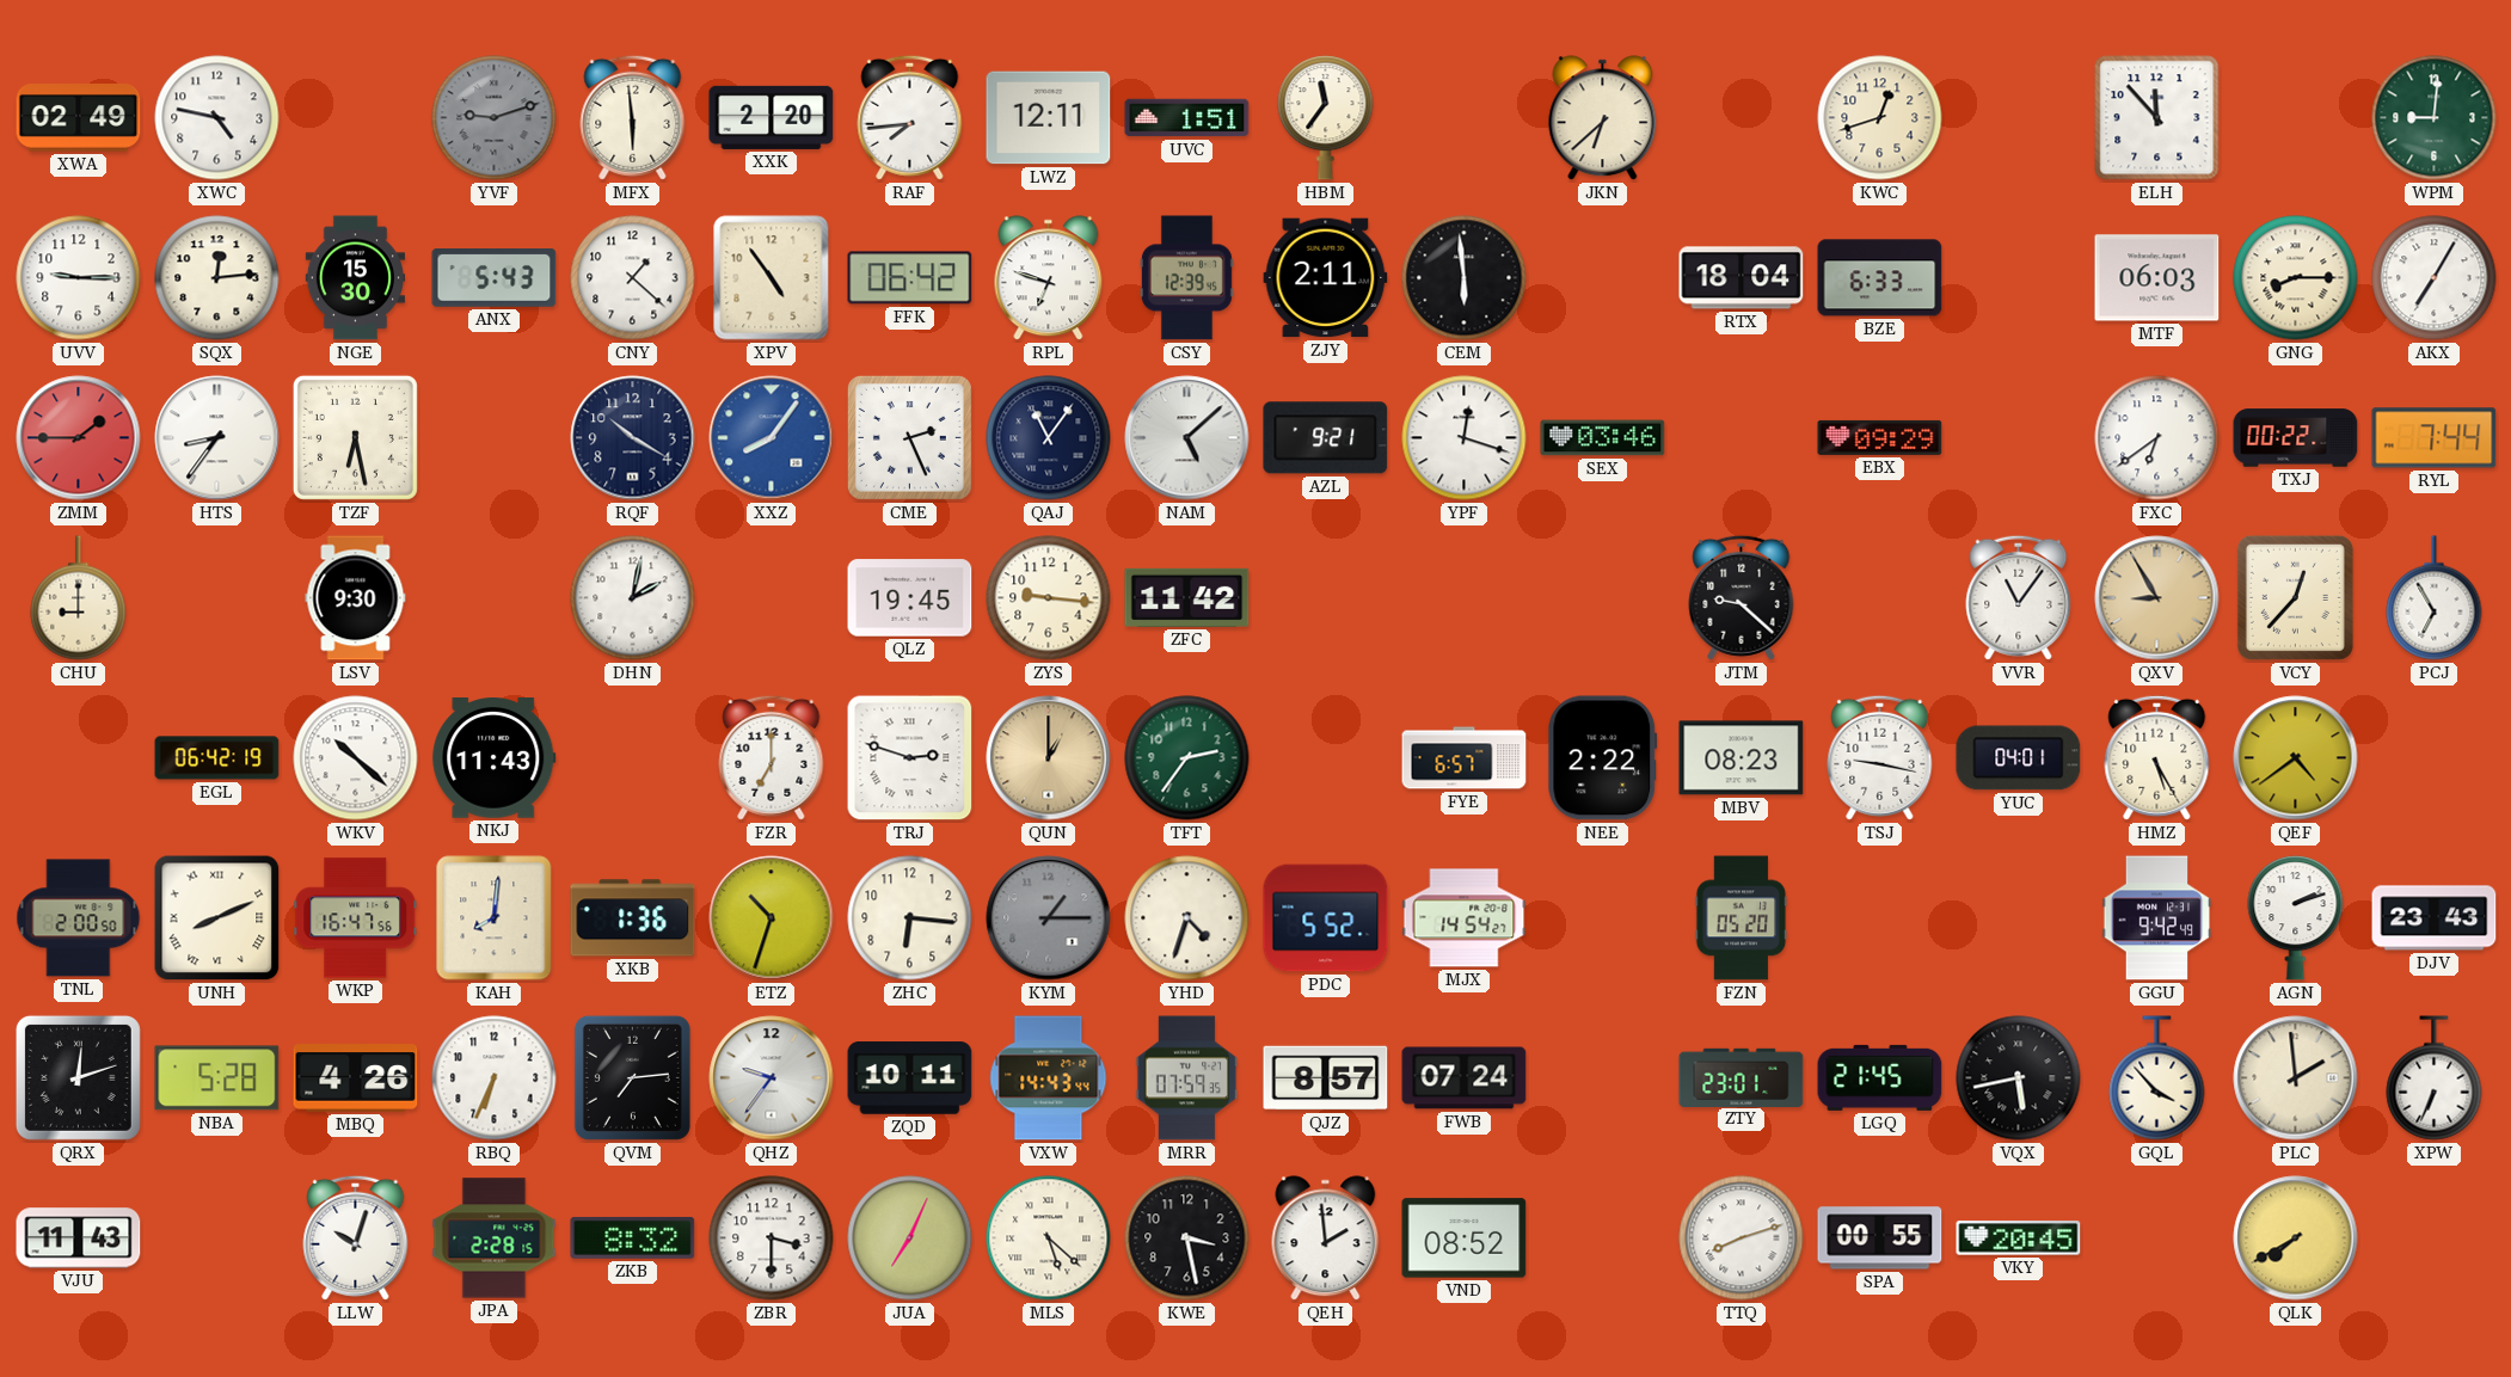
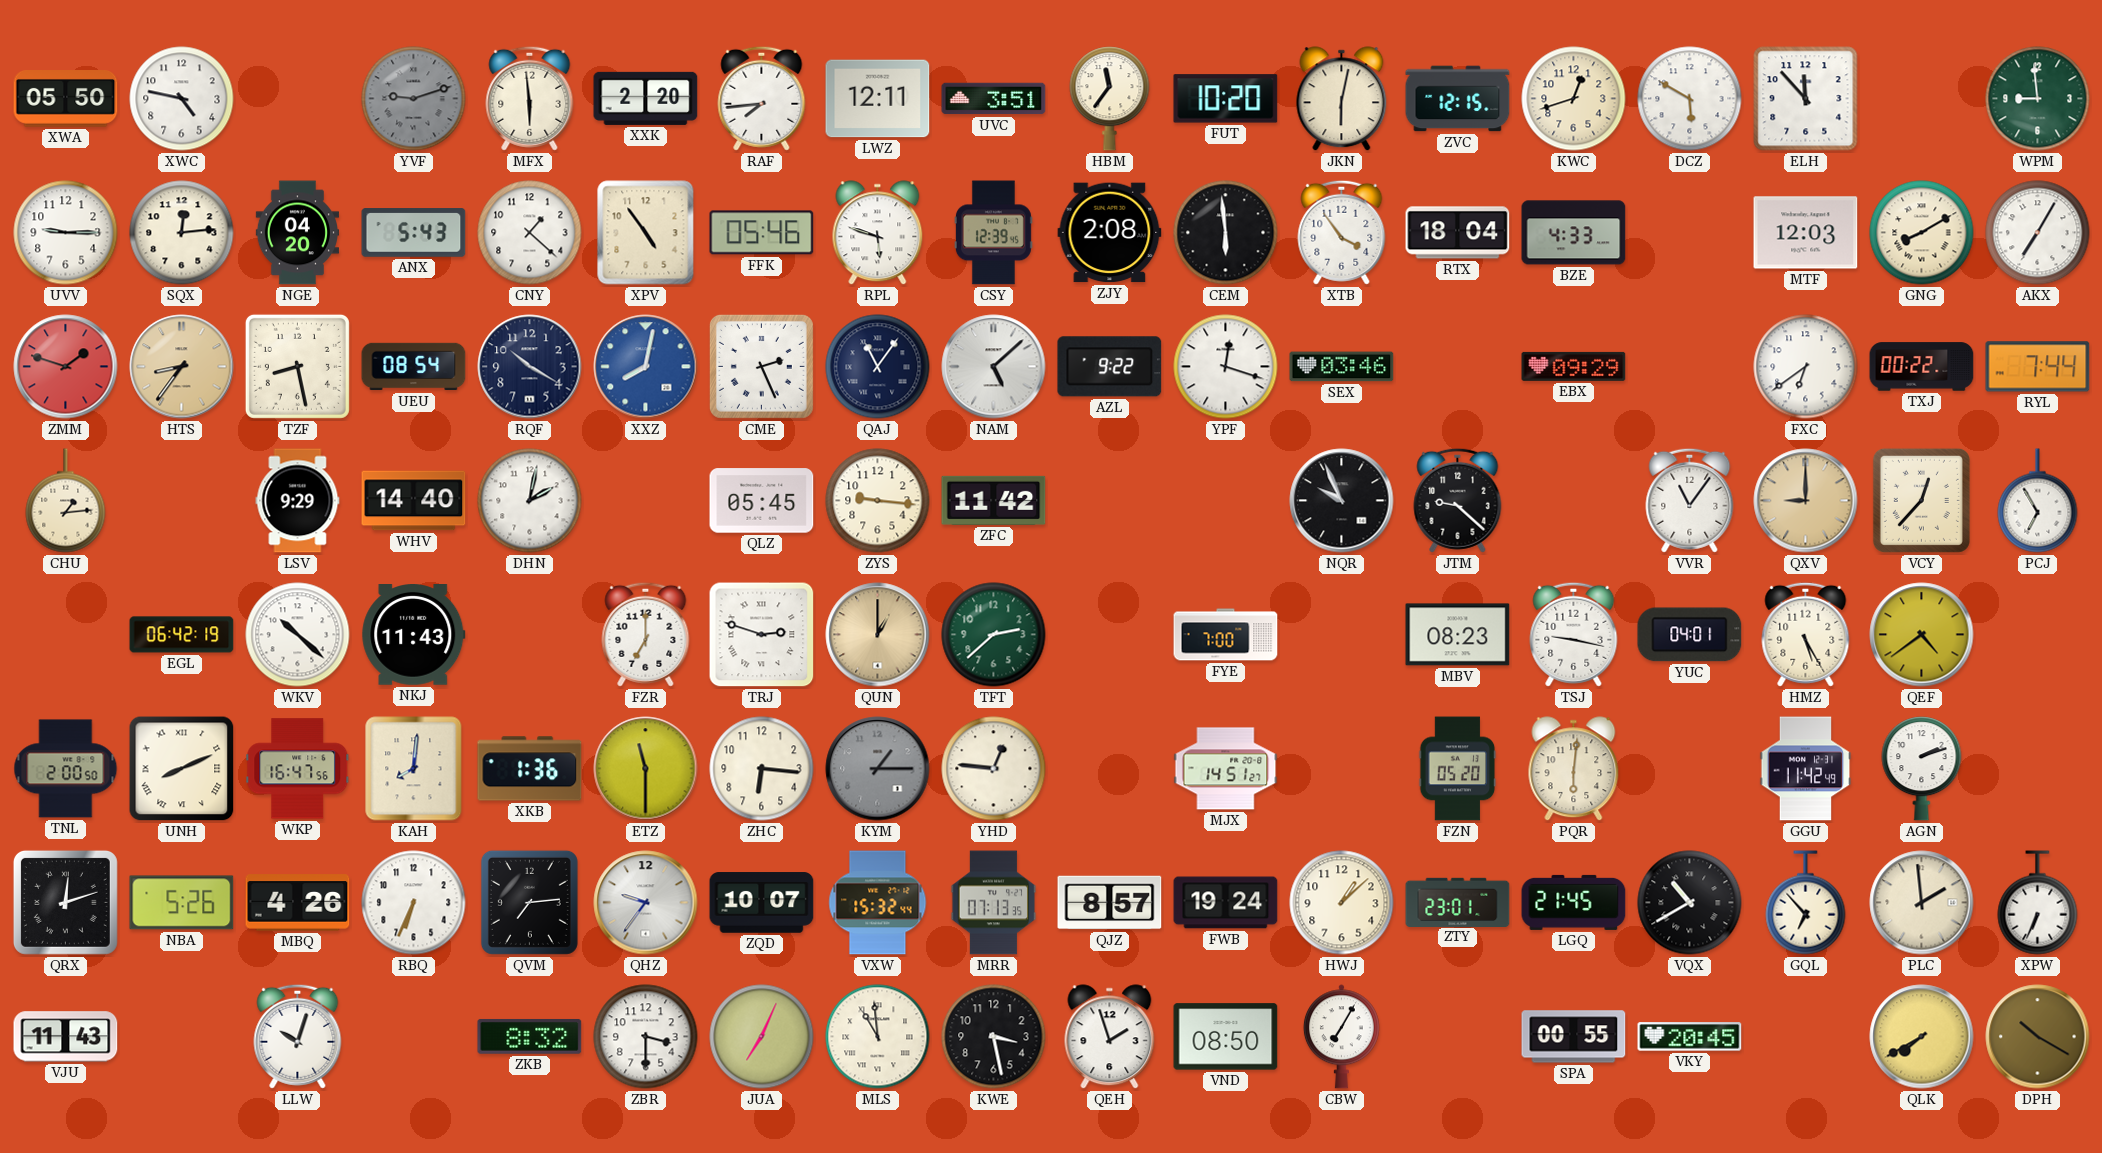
XWA: 02:49 -> 05:50
UVC: 1:51 -> 3:51
FUT: none -> 10:20
JKN: 6:38 -> 6:02
ZVC: none -> 12:15
DCZ: none -> 5:50
WPM: 9:01 -> 8:59
NGE: 15:30 -> 04:20
FFK: 06:42 -> 05:46
RPL: 6:48 -> 5:48
ZJY: 2:11 -> 2:08
XTB: none -> 3:54
BZE: 6:33 -> 4:33
MTF: 06:03 -> 12:03
GNG: 8:15 -> 8:10
ZMM: 1:45 -> 1:48
HTS dial: white -> champagne
TZF: 6:28 -> 8:28
UEU: none -> 08:54
XXZ: 8:06 -> 8:02
AZL: 9:21 -> 9:22
CHU: 9:00 -> 1:14
LSV: 9:30 -> 9:29
WHV: none -> 14:40
QLZ: 19:45 -> 05:45
NQR: none -> 9:56
QXV: 8:55 -> 9:00
TFT: 2:36 -> 2:38
FYE: 6:57 -> 7:00
NEE: 2:22 -> none
ETZ: 10:33 -> 11:30
YHD: 4:33 -> 12:46
PDC: 5:52 -> none
MJX: 14:54 -> 14:51
PQR: none -> 6:01
GGU: 9:42 -> 11:42
DJV: 23:43 -> none
NBA: 5:28 -> 5:26
ZQD: 10:11 -> 10:07
VXW: 14:43 -> 15:32
MRR: 07:59 -> 07:13
FWB: 07:24 -> 19:24
HWJ: none -> 1:08
VQX: 5:43 -> 10:40
GQL: 3:53 -> 6:53
JPA: 2:28 -> none
MLS: 5:22 -> 10:59
QEH: 1:59 -> 1:57
VND: 08:52 -> 08:50
CBW: none -> 7:05
TTQ: 8:12 -> none
DPH: none -> 10:20
